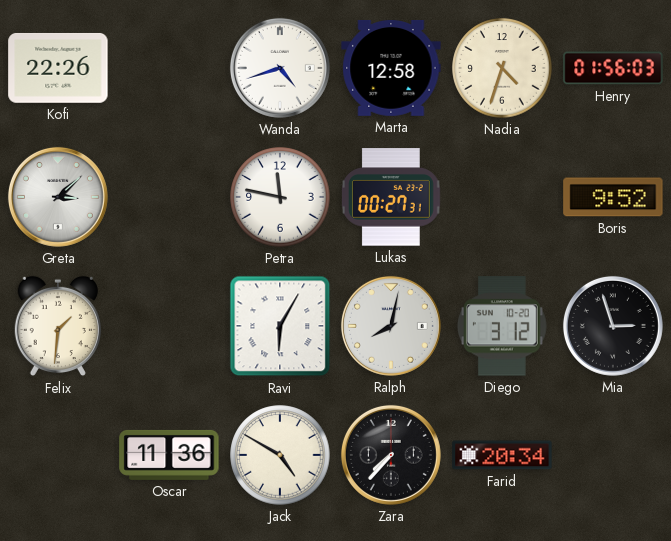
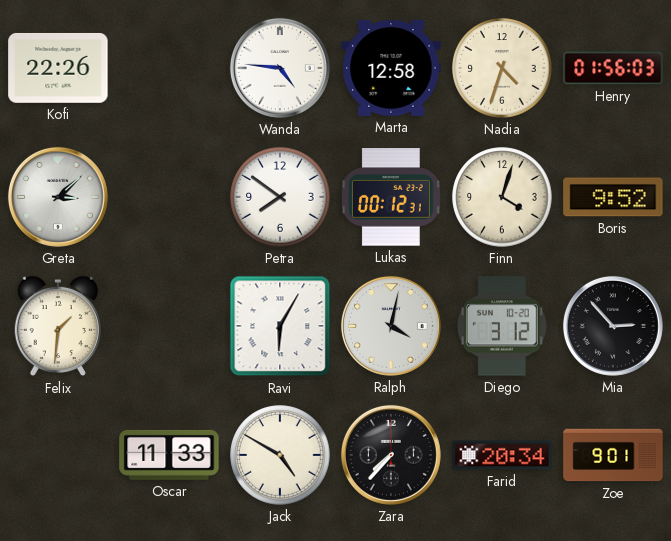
Wanda: 4:42 -> 4:46
Petra: 11:47 -> 7:51
Lukas: 00:27 -> 00:12
Finn: none -> 4:03
Ralph: 8:02 -> 4:02
Mia: 2:57 -> 2:53
Oscar: 11:36 -> 11:33
Zoe: none -> 9:01
